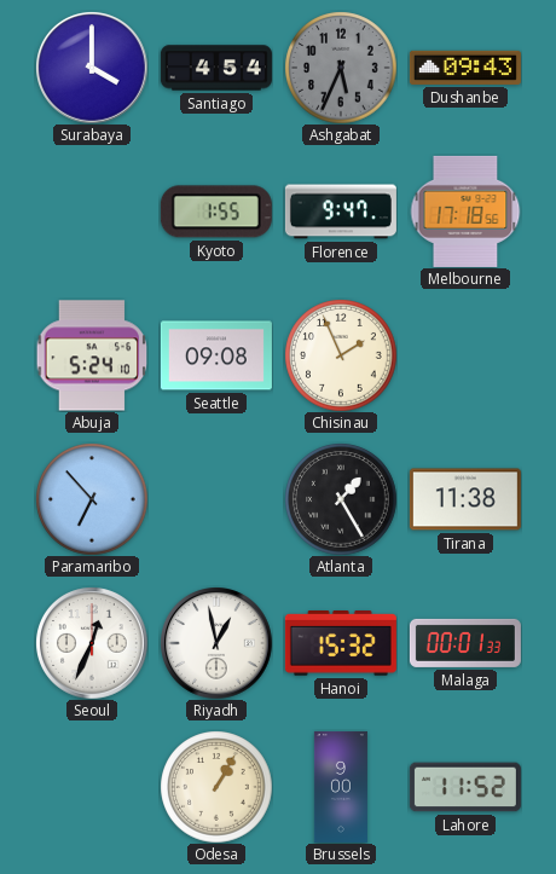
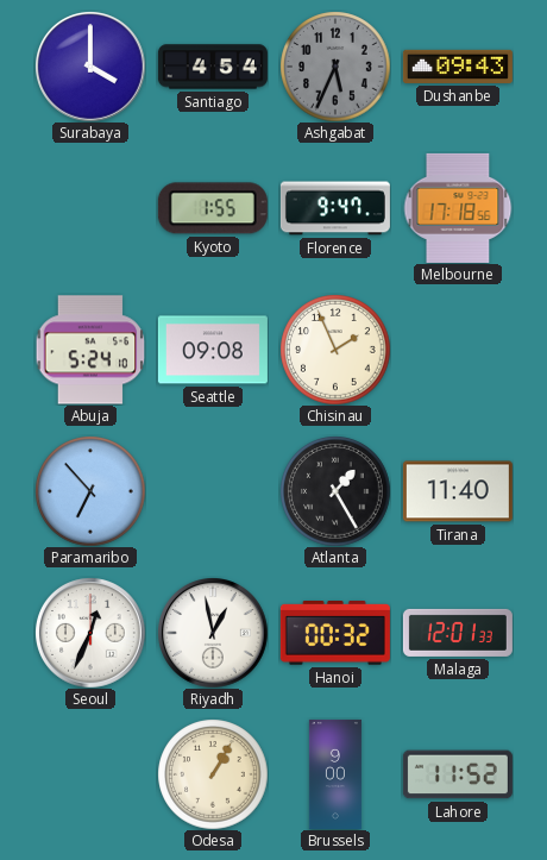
Tirana: 11:38 -> 11:40
Hanoi: 15:32 -> 00:32
Malaga: 00:01 -> 12:01
